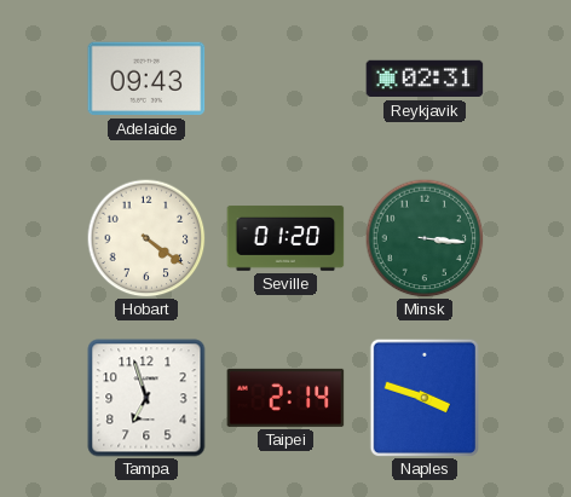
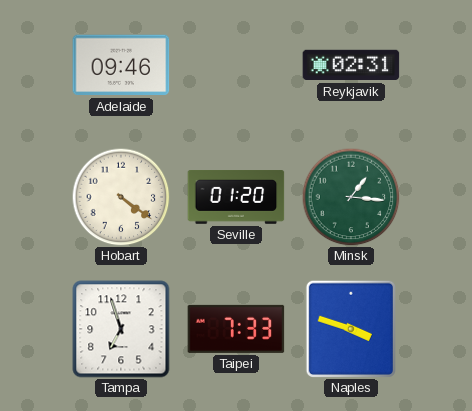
Adelaide: 09:43 -> 09:46
Minsk: 3:16 -> 1:16
Taipei: 2:14 -> 7:33
